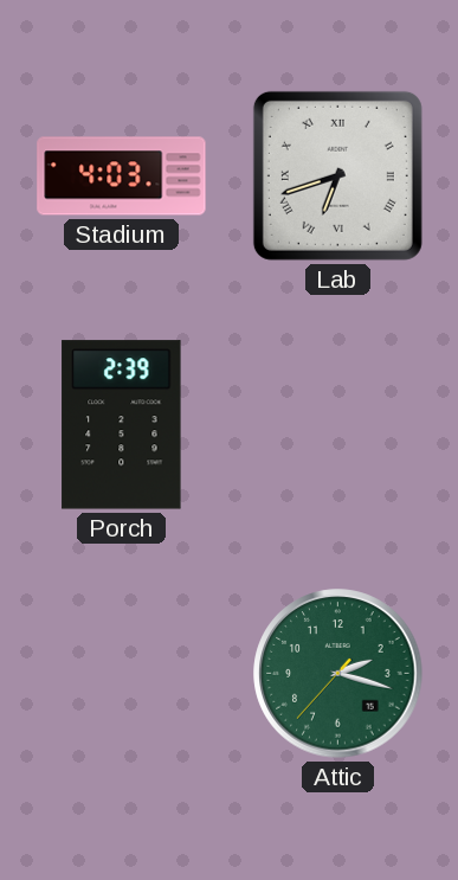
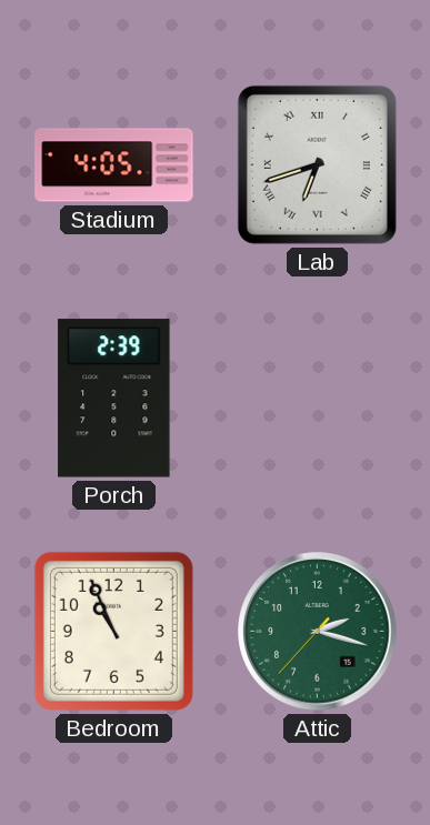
Stadium: 4:03 -> 4:05
Bedroom: none -> 10:56
